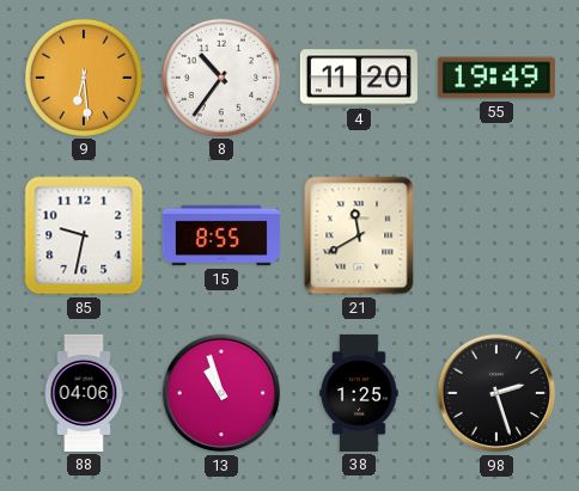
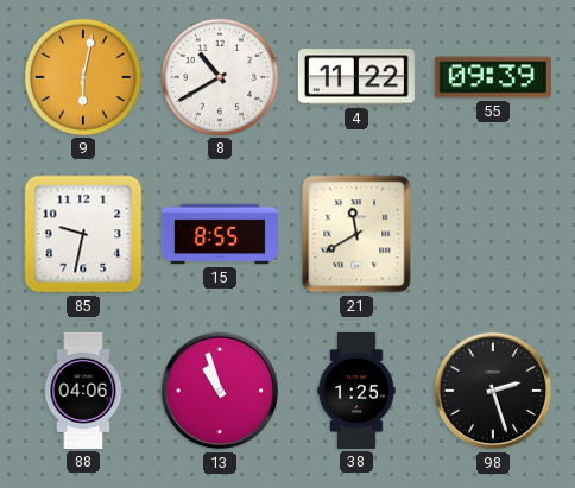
9: 6:29 -> 6:02
8: 10:36 -> 10:40
4: 11:20 -> 11:22
55: 19:49 -> 09:39
